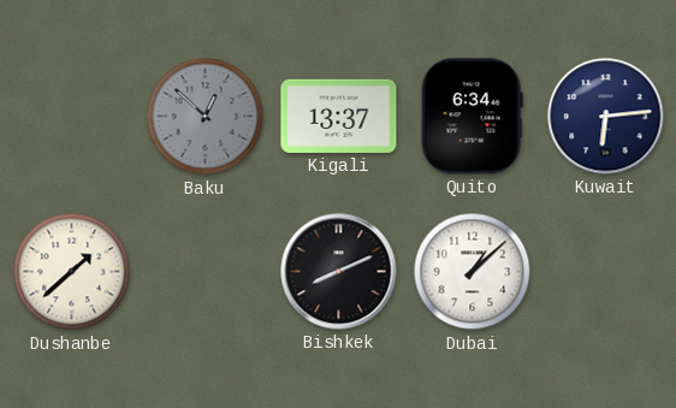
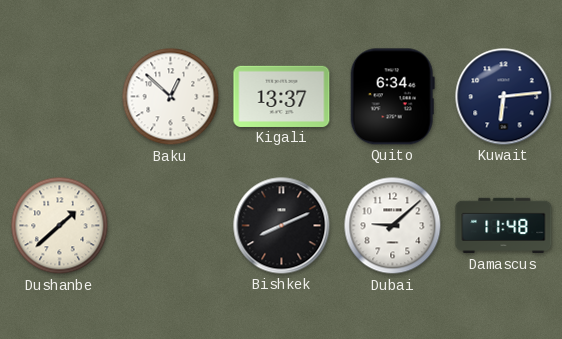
Baku dial: grey -> white
Dubai: 1:08 -> 9:08
Damascus: none -> 11:48
